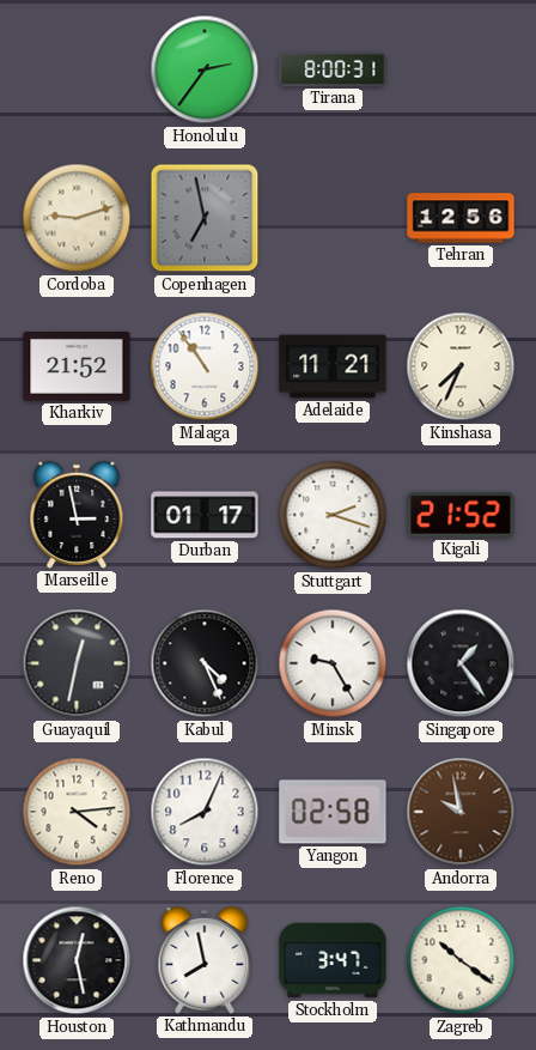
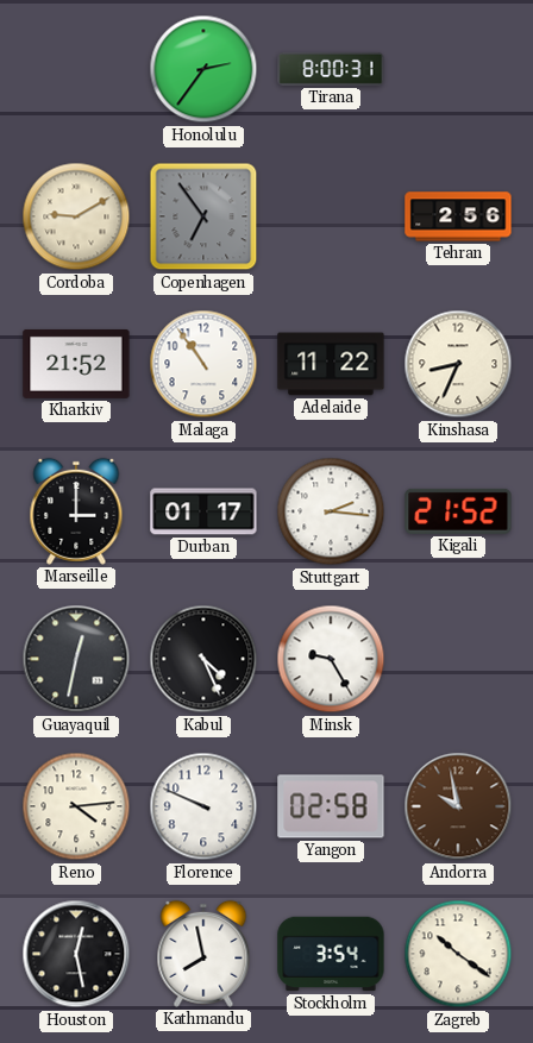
Cordoba: 9:12 -> 9:10
Copenhagen: 6:58 -> 6:54
Tehran: 12:56 -> 2:56
Adelaide: 11:21 -> 11:22
Kinshasa: 7:34 -> 8:34
Marseille: 2:58 -> 3:00
Stuttgart: 2:18 -> 2:16
Singapore: 1:24 -> none
Florence: 8:04 -> 9:49
Stockholm: 3:47 -> 3:54
